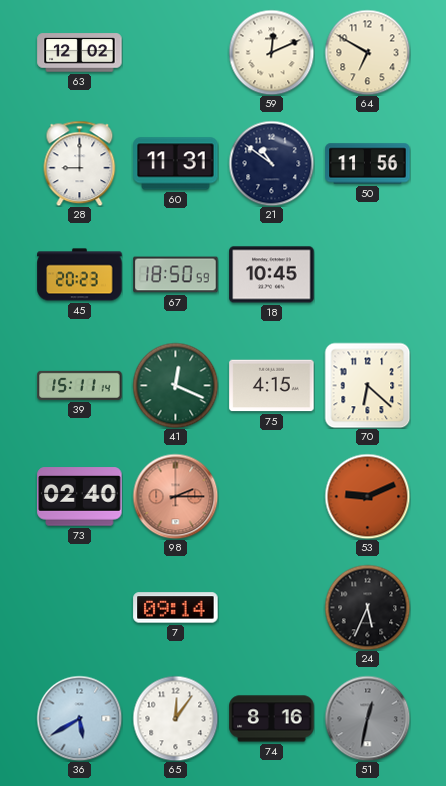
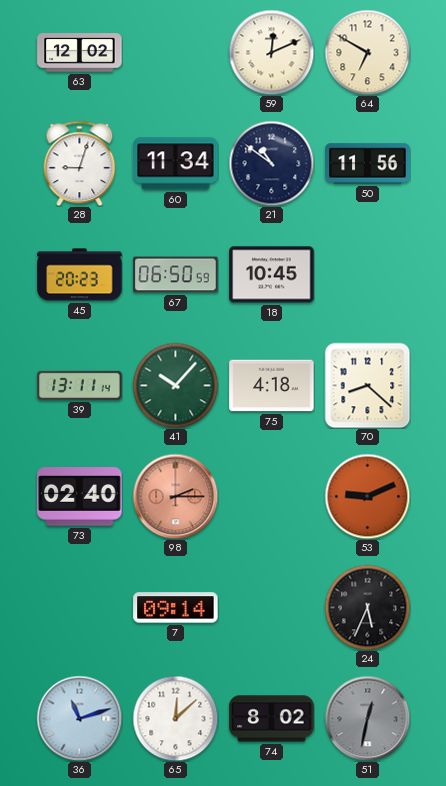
28: 9:00 -> 9:03
60: 11:31 -> 11:34
67: 18:50 -> 06:50
39: 15:11 -> 13:11
41: 12:19 -> 10:07
75: 4:15 -> 4:18
70: 6:22 -> 8:22
36: 5:40 -> 11:12
65: 12:06 -> 12:08
74: 8:16 -> 8:02
